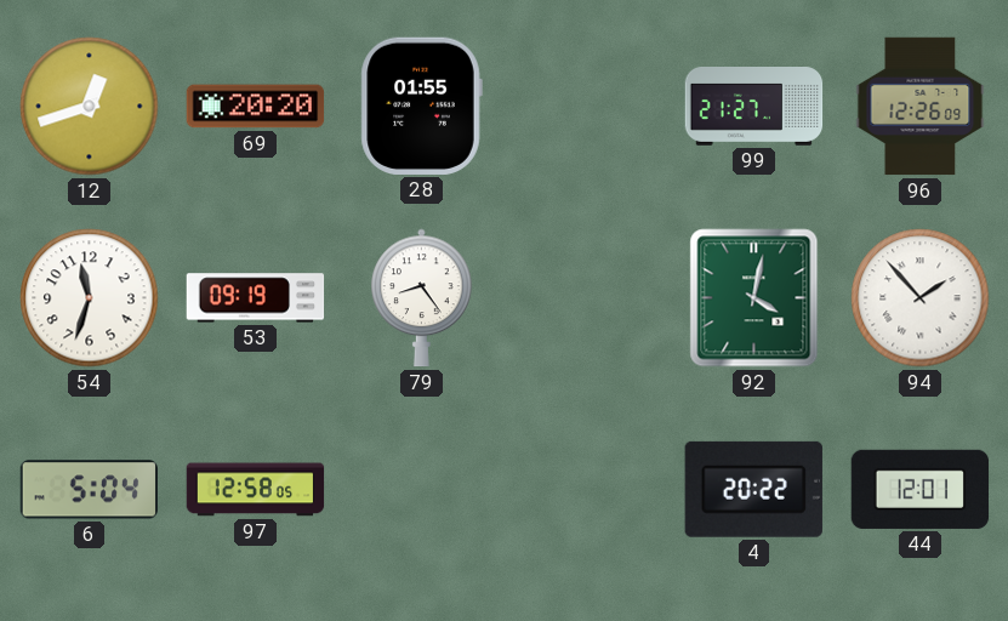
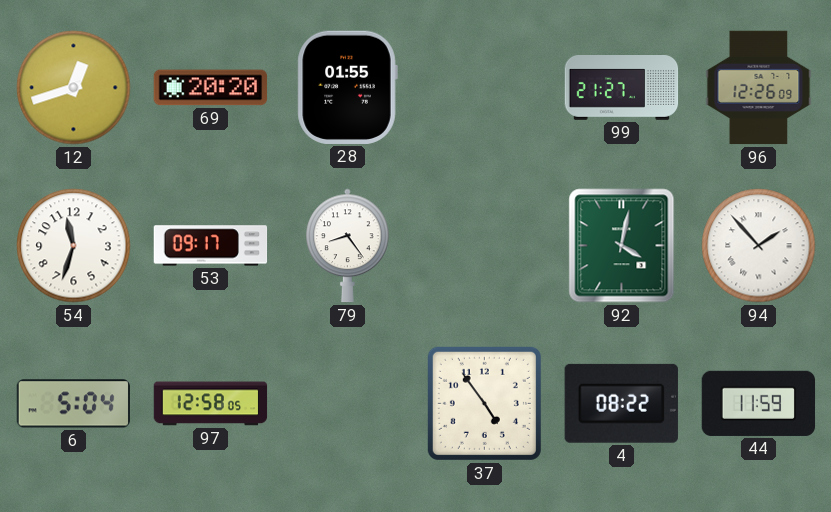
53: 09:19 -> 09:17
37: none -> 4:54
4: 20:22 -> 08:22
44: 12:01 -> 11:59
